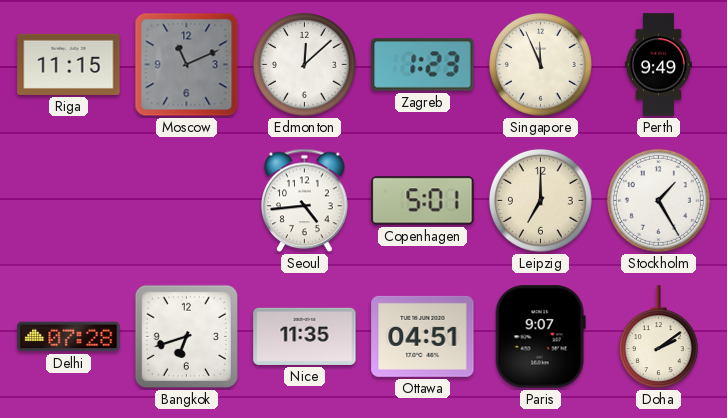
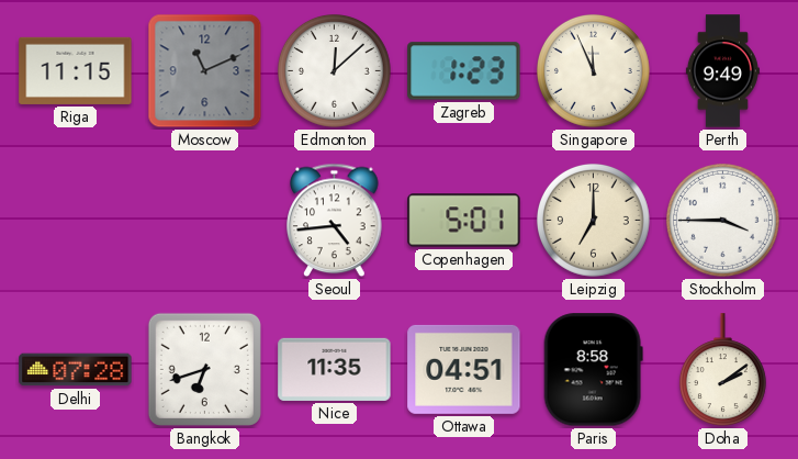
Stockholm: 1:25 -> 3:45
Paris: 9:07 -> 8:58
